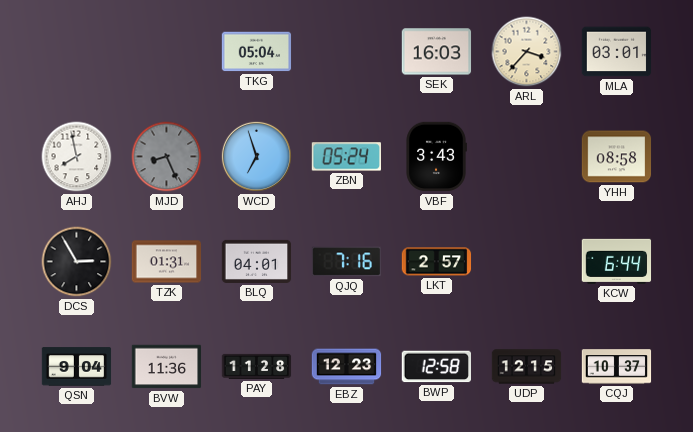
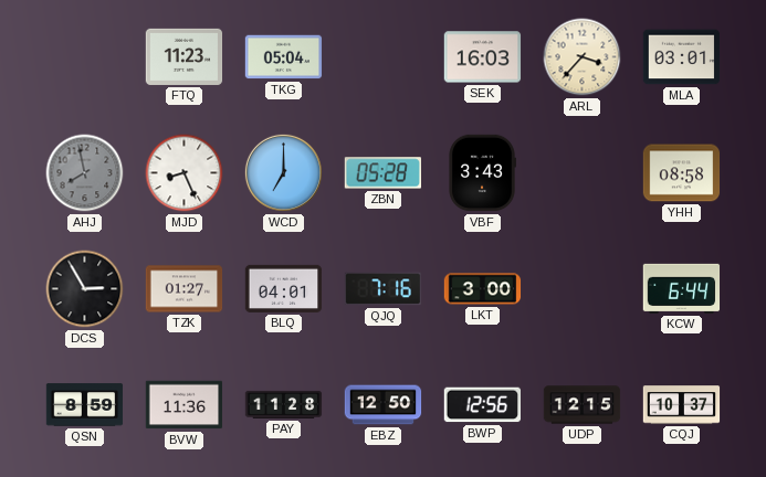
FTQ: none -> 11:23
AHJ dial: white -> grey
MJD dial: grey -> white
WCD: 6:57 -> 7:00
ZBN: 05:24 -> 05:28
TZK: 01:31 -> 01:27
LKT: 2:57 -> 3:00
QSN: 9:04 -> 8:59
EBZ: 12:23 -> 12:50
BWP: 12:58 -> 12:56
